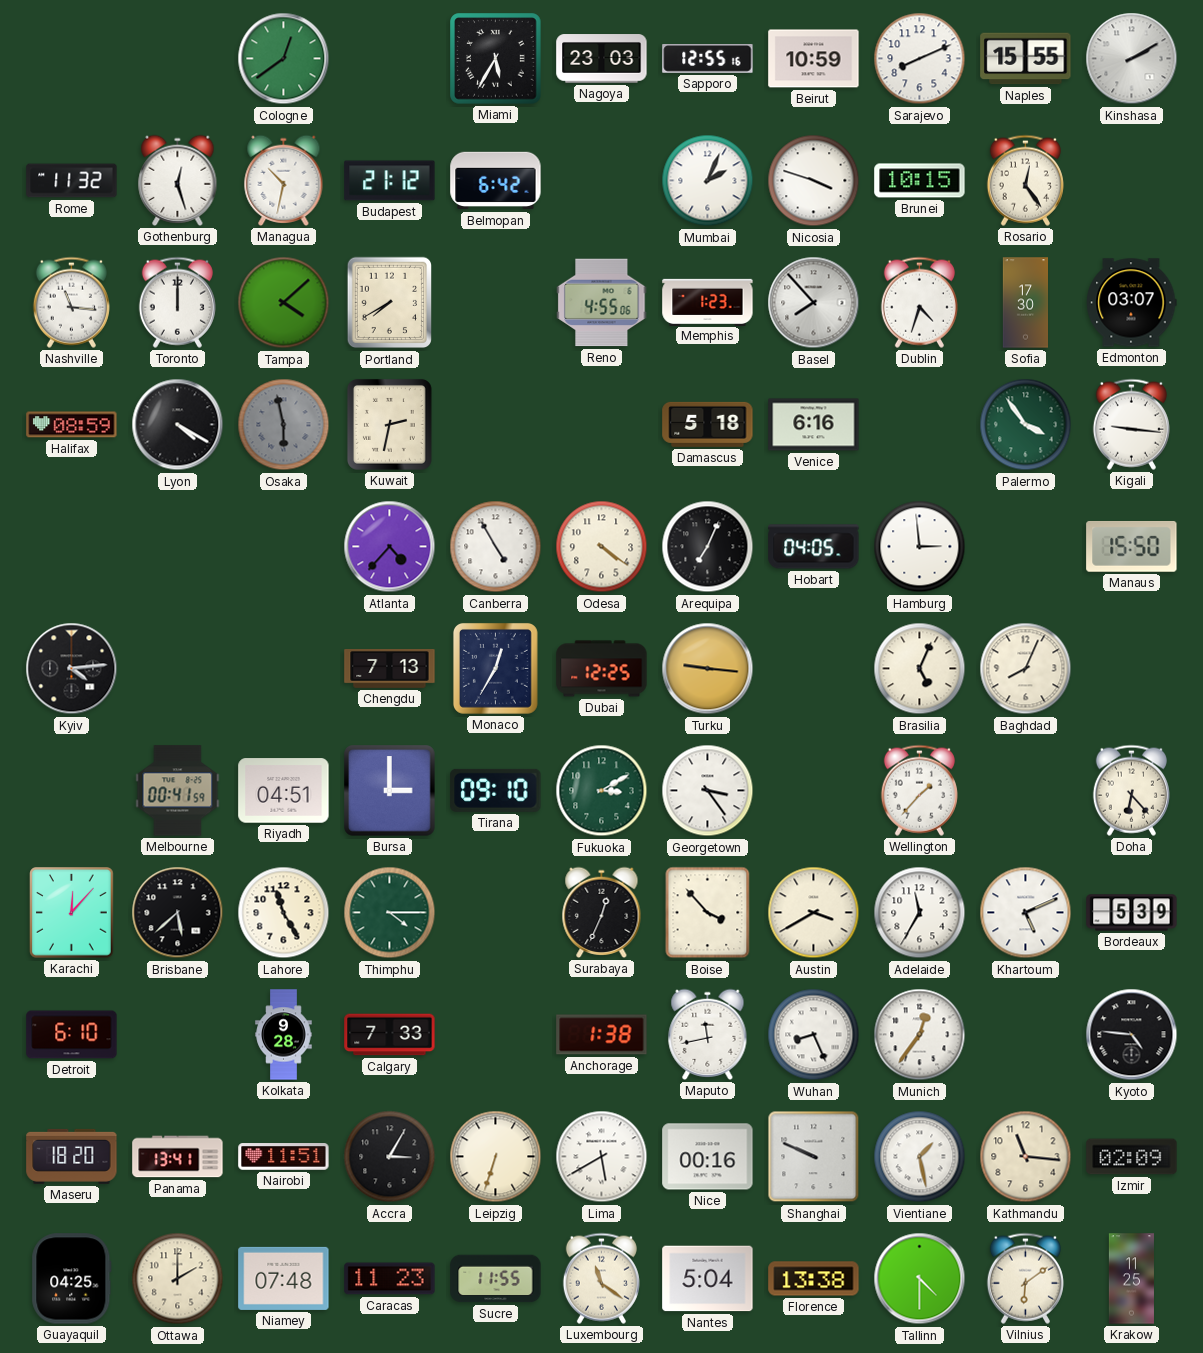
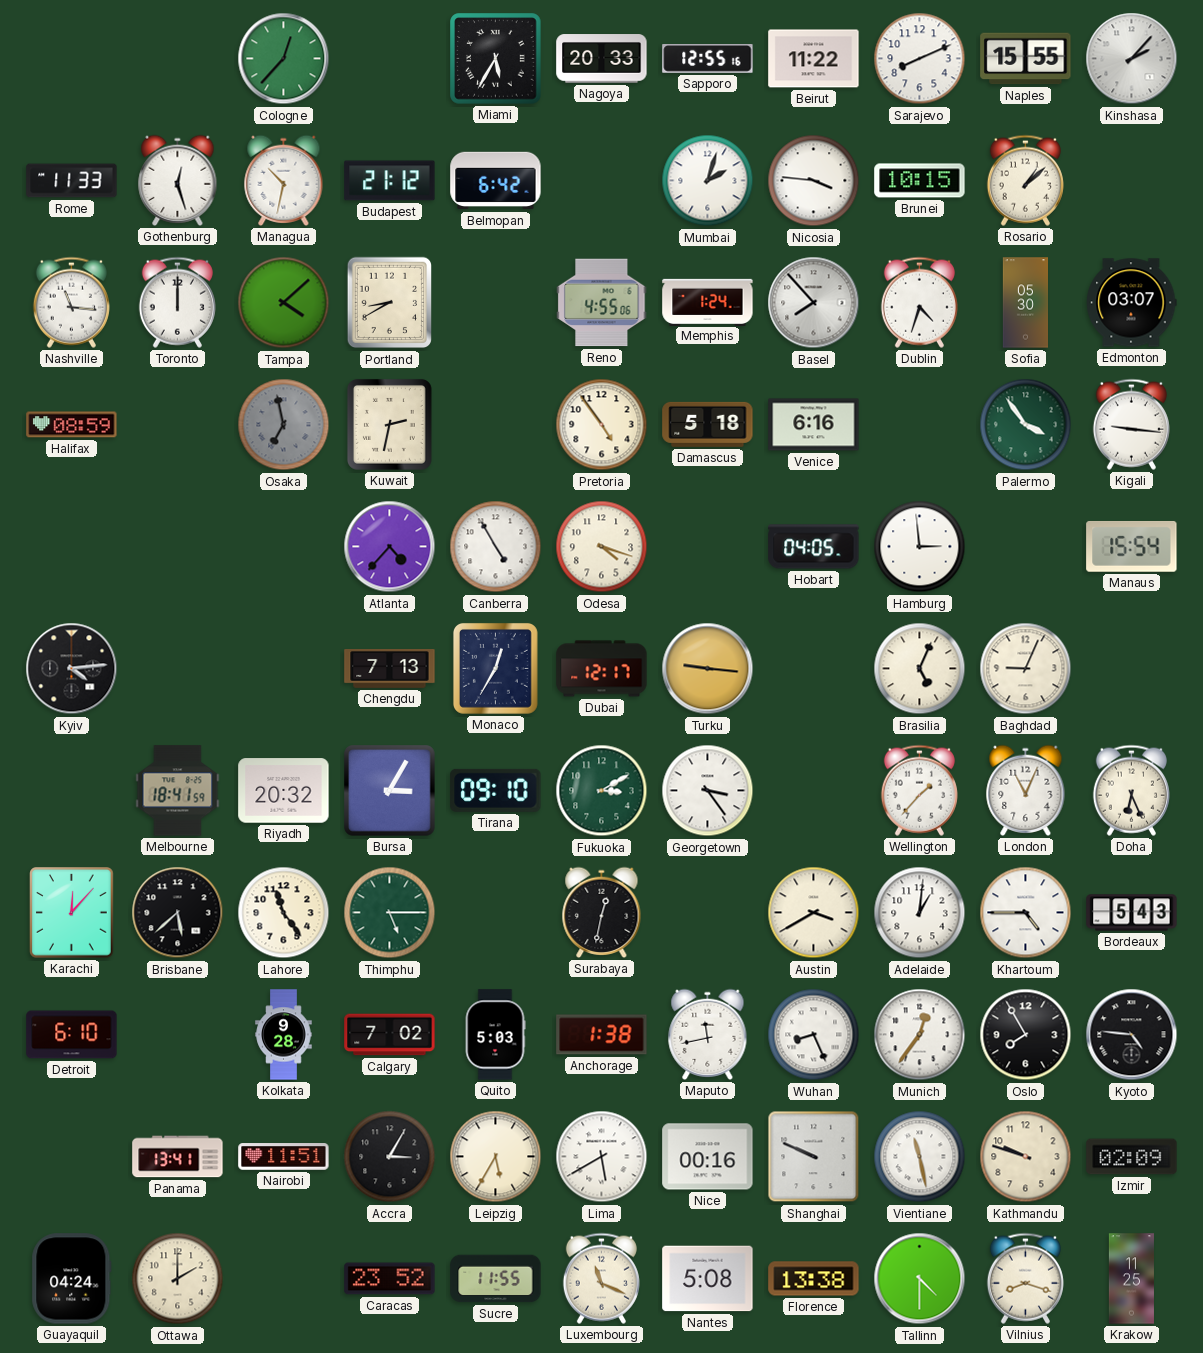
Cologne: 12:39 -> 12:37
Nagoya: 23:03 -> 20:33
Beirut: 10:59 -> 11:22
Kinshasa: 2:10 -> 2:07
Rome: 11:32 -> 11:33
Mumbai: 2:04 -> 2:03
Nicosia: 3:48 -> 3:46
Rosario: 12:24 -> 1:08
Portland: 7:40 -> 8:40
Memphis: 1:23 -> 1:24
Sofia: 17:30 -> 05:30
Lyon: 4:20 -> none
Osaka: 5:58 -> 6:58
Pretoria: none -> 4:54
Odesa: 4:21 -> 4:18
Arequipa: 7:04 -> none
Manaus: 15:50 -> 15:54
Dubai: 12:25 -> 12:17
Baghdad: 8:04 -> 9:04
Melbourne: 00:41 -> 18:41
Riyadh: 04:51 -> 20:32
Bursa: 3:00 -> 3:05
London: none -> 11:04
Doha: 6:23 -> 6:26
Lahore: 11:25 -> 11:24
Thimphu: 4:15 -> 5:15
Surabaya: 12:34 -> 12:32
Boise: 3:53 -> none
Adelaide: 11:35 -> 1:01
Khartoum: 5:11 -> 4:45
Bordeaux: 5:39 -> 5:43
Calgary: 7:33 -> 7:02
Quito: none -> 5:03
Oslo: none -> 7:55
Maseru: 18:20 -> none
Leipzig: 6:33 -> 5:35
Vientiane: 1:28 -> 11:28
Kathmandu: 11:16 -> 9:48
Guayaquil: 04:25 -> 04:24
Niamey: 07:48 -> none
Caracas: 11:23 -> 23:52
Luxembourg: 11:21 -> 11:19
Nantes: 5:04 -> 5:08
Vilnius: 6:09 -> 8:18
